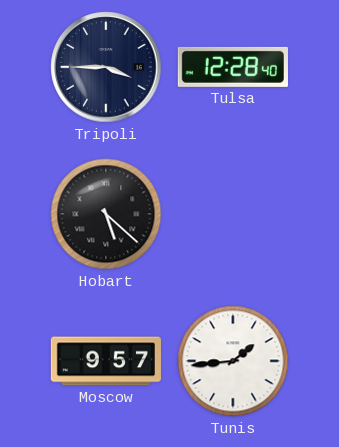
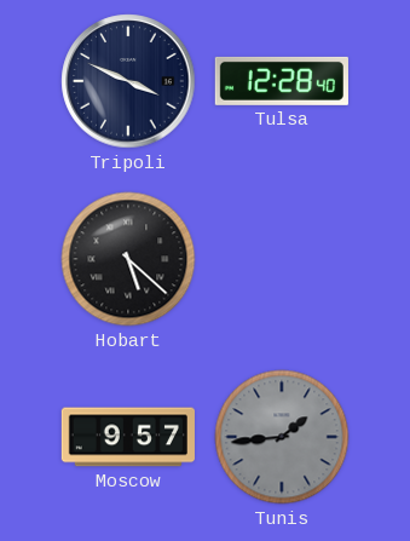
Tripoli: 3:45 -> 3:49
Tunis dial: white -> grey
